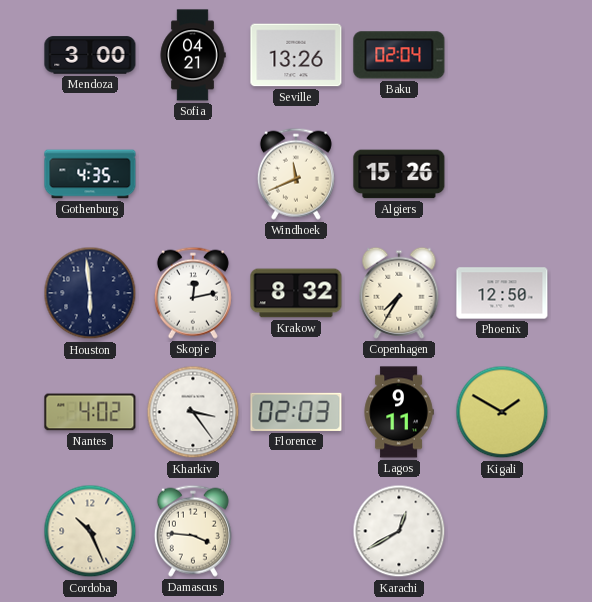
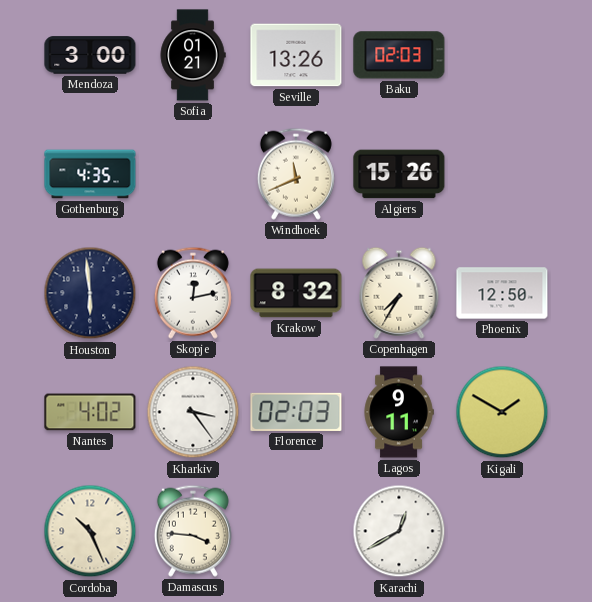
Sofia: 04:21 -> 01:21
Baku: 02:04 -> 02:03
